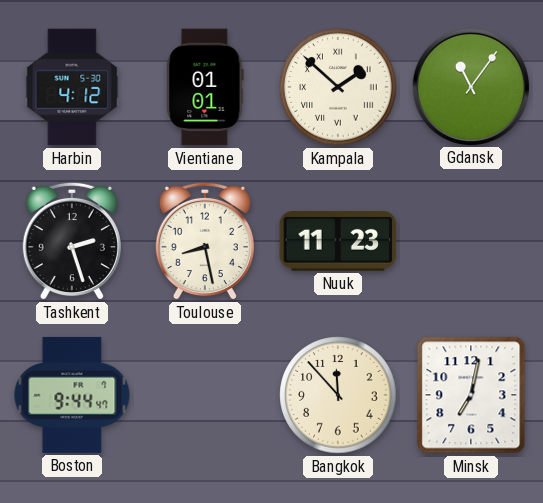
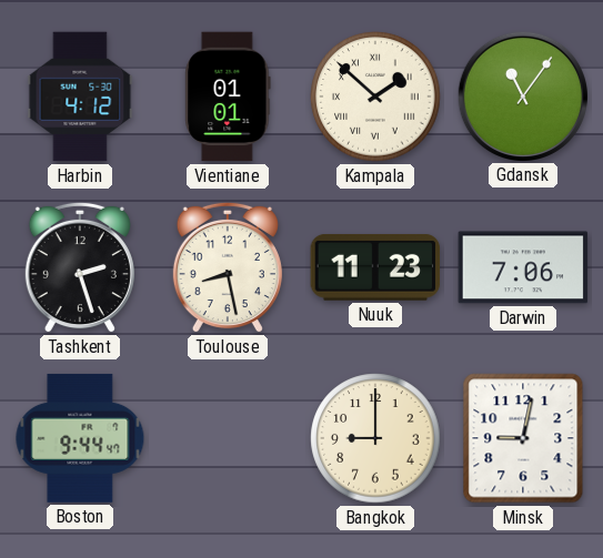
Darwin: none -> 7:06
Bangkok: 11:53 -> 9:00
Minsk: 7:02 -> 9:02
